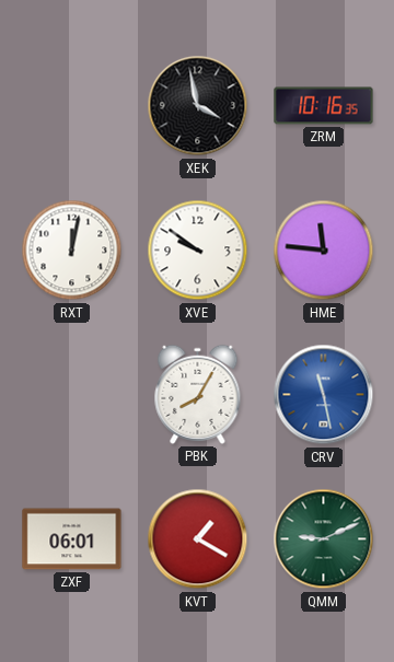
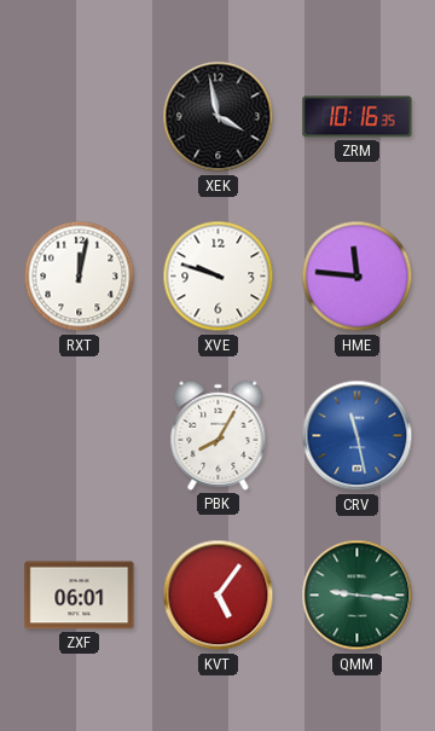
XVE: 9:51 -> 9:48
KVT: 1:20 -> 5:06
QMM: 9:11 -> 9:16
